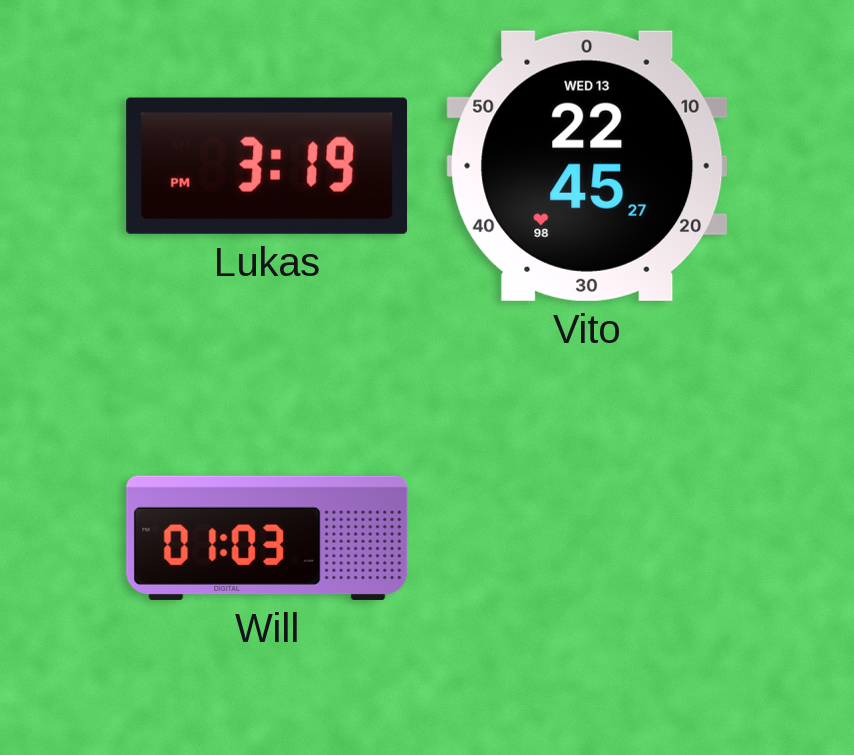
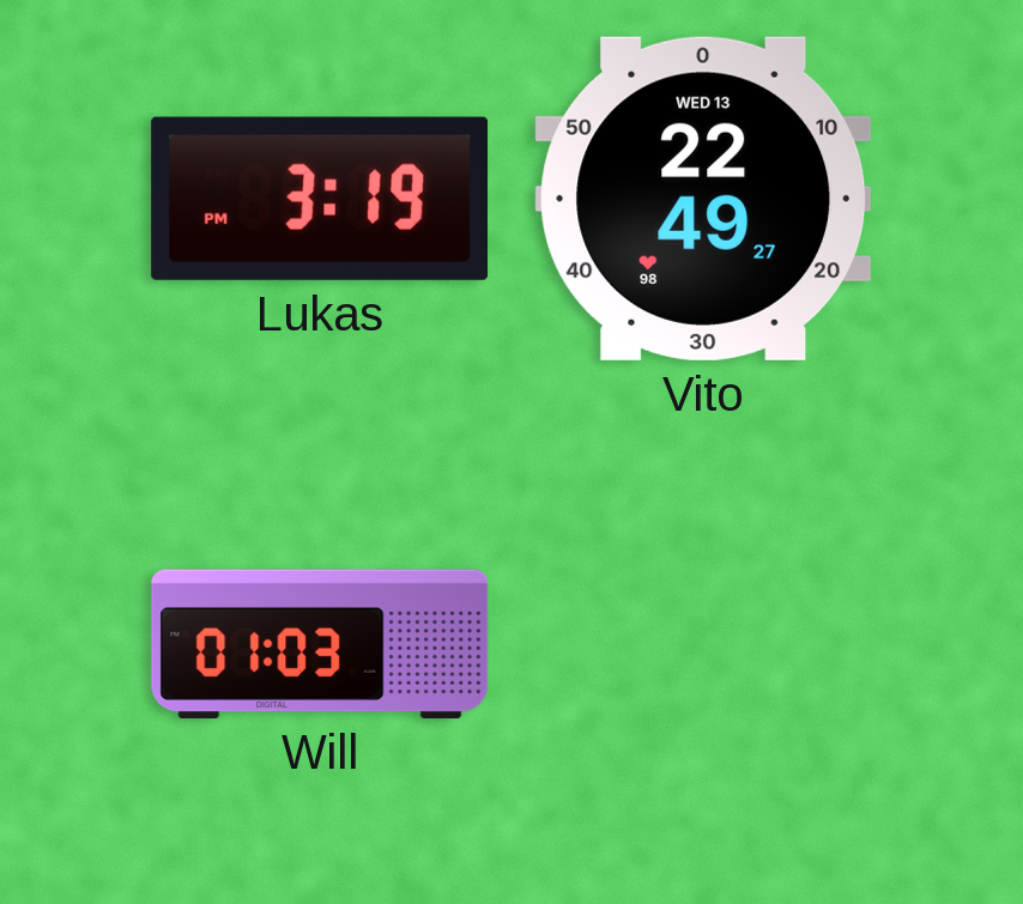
Vito: 22:45 -> 22:49
